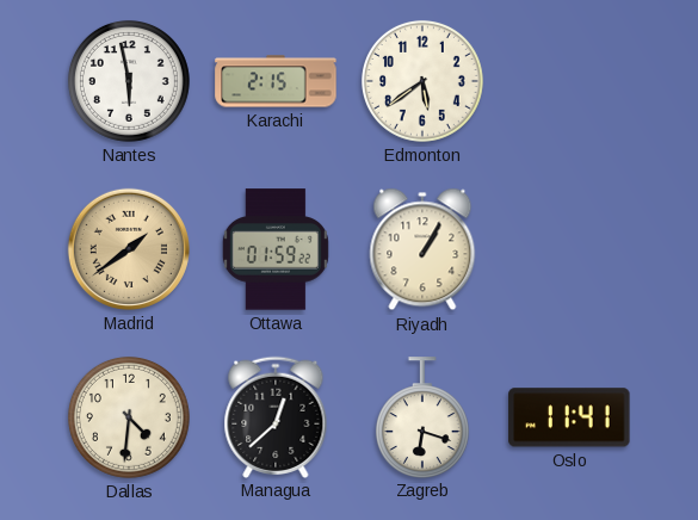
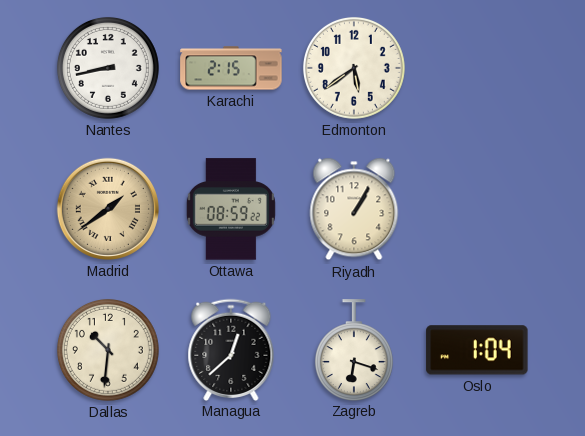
Nantes: 5:58 -> 8:43
Ottawa: 01:59 -> 08:59
Dallas: 4:31 -> 10:31
Oslo: 11:41 -> 1:04
